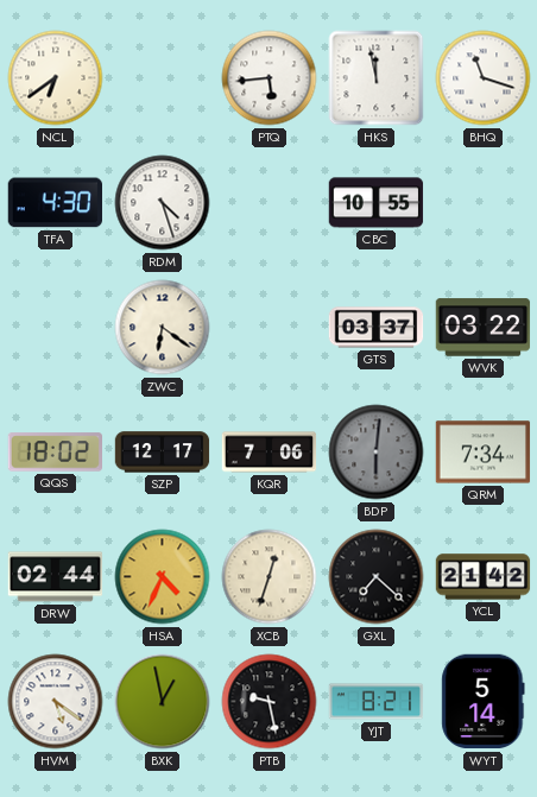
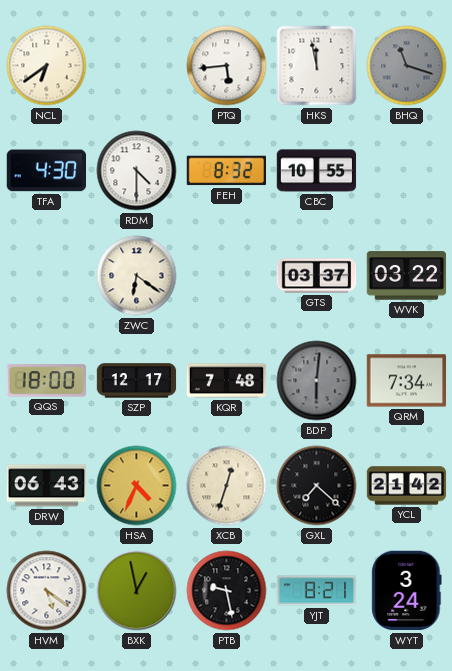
BHQ dial: white -> grey
RDM: 4:27 -> 4:30
FEH: none -> 8:32
QQS: 18:02 -> 18:00
KQR: 7:06 -> 7:48
DRW: 02:44 -> 06:43
WYT: 5:14 -> 3:24
